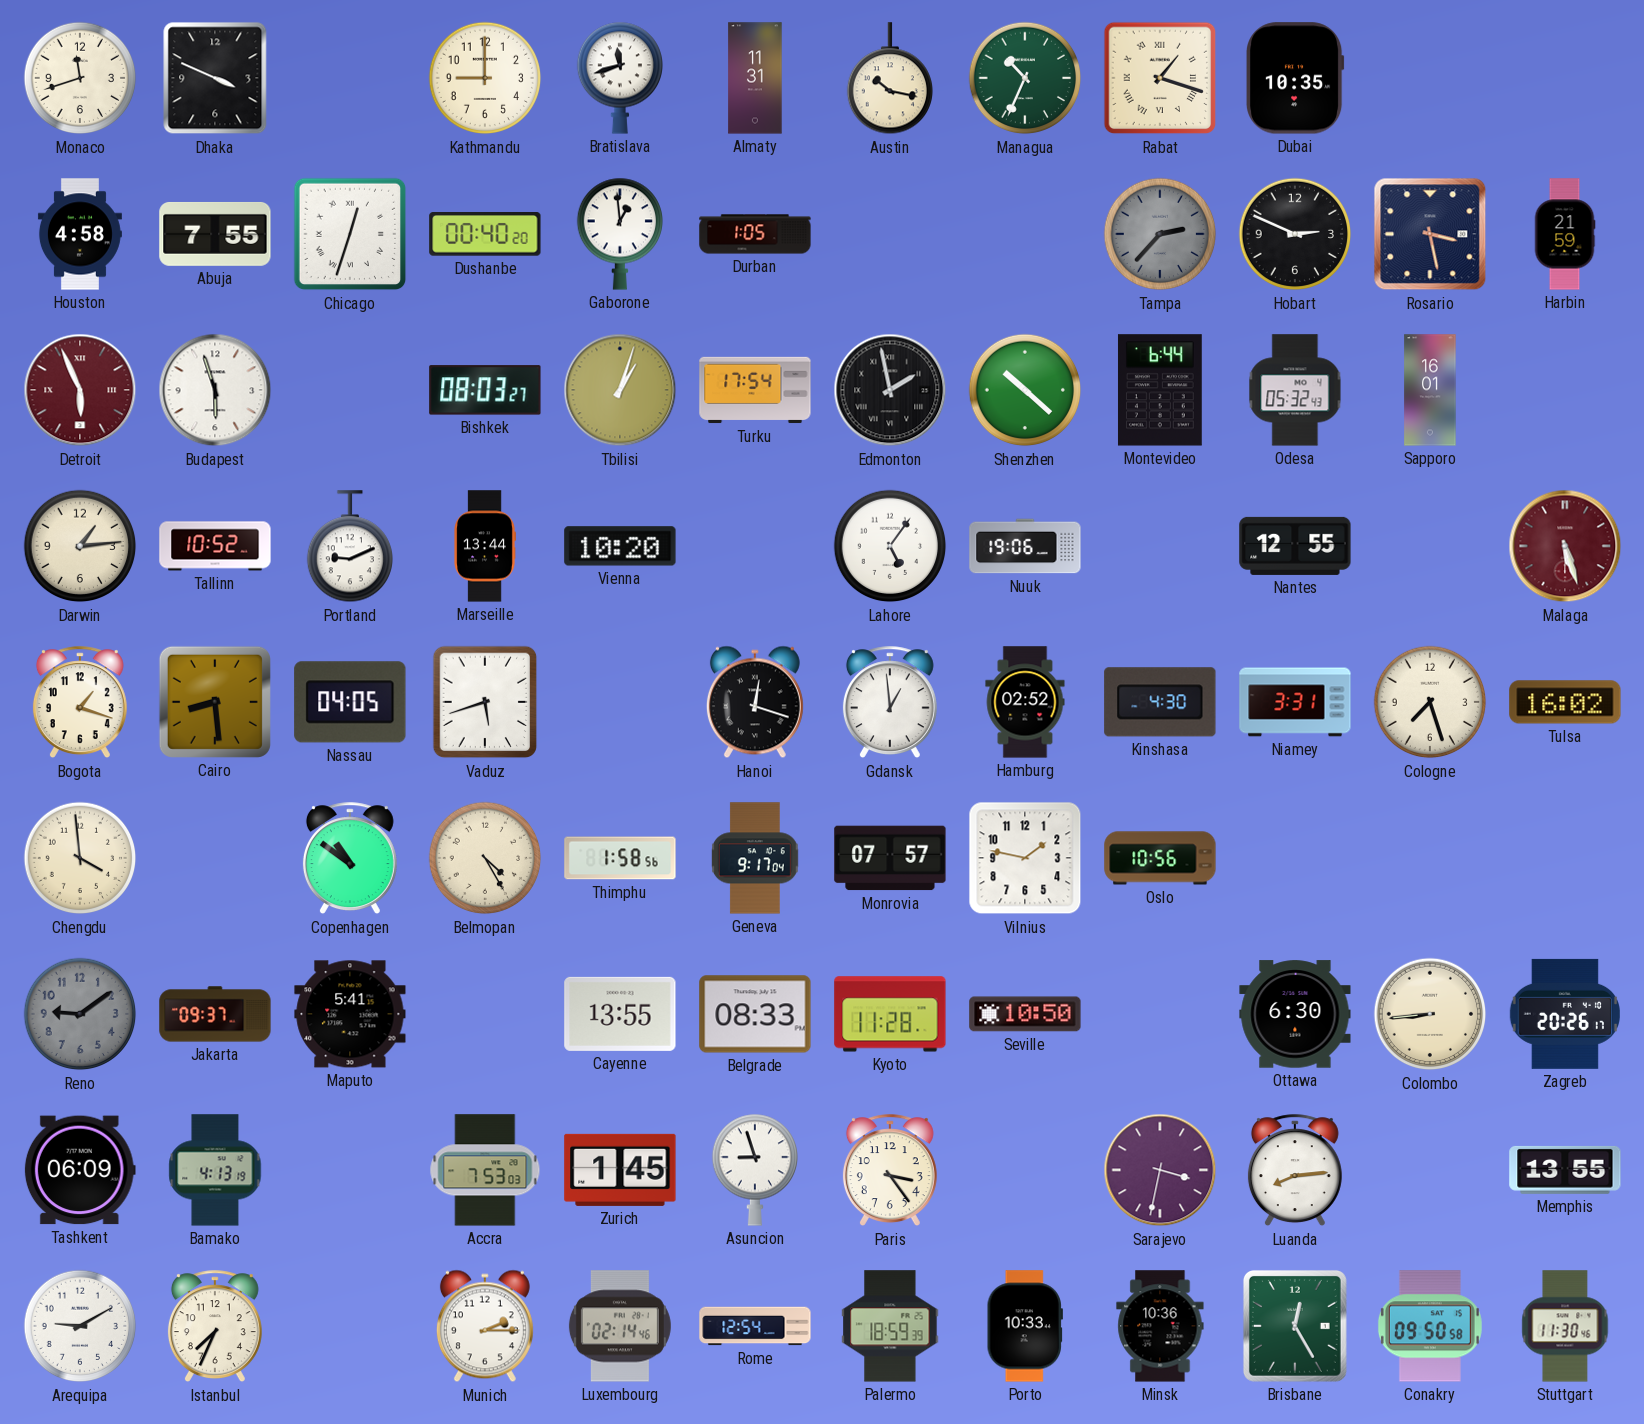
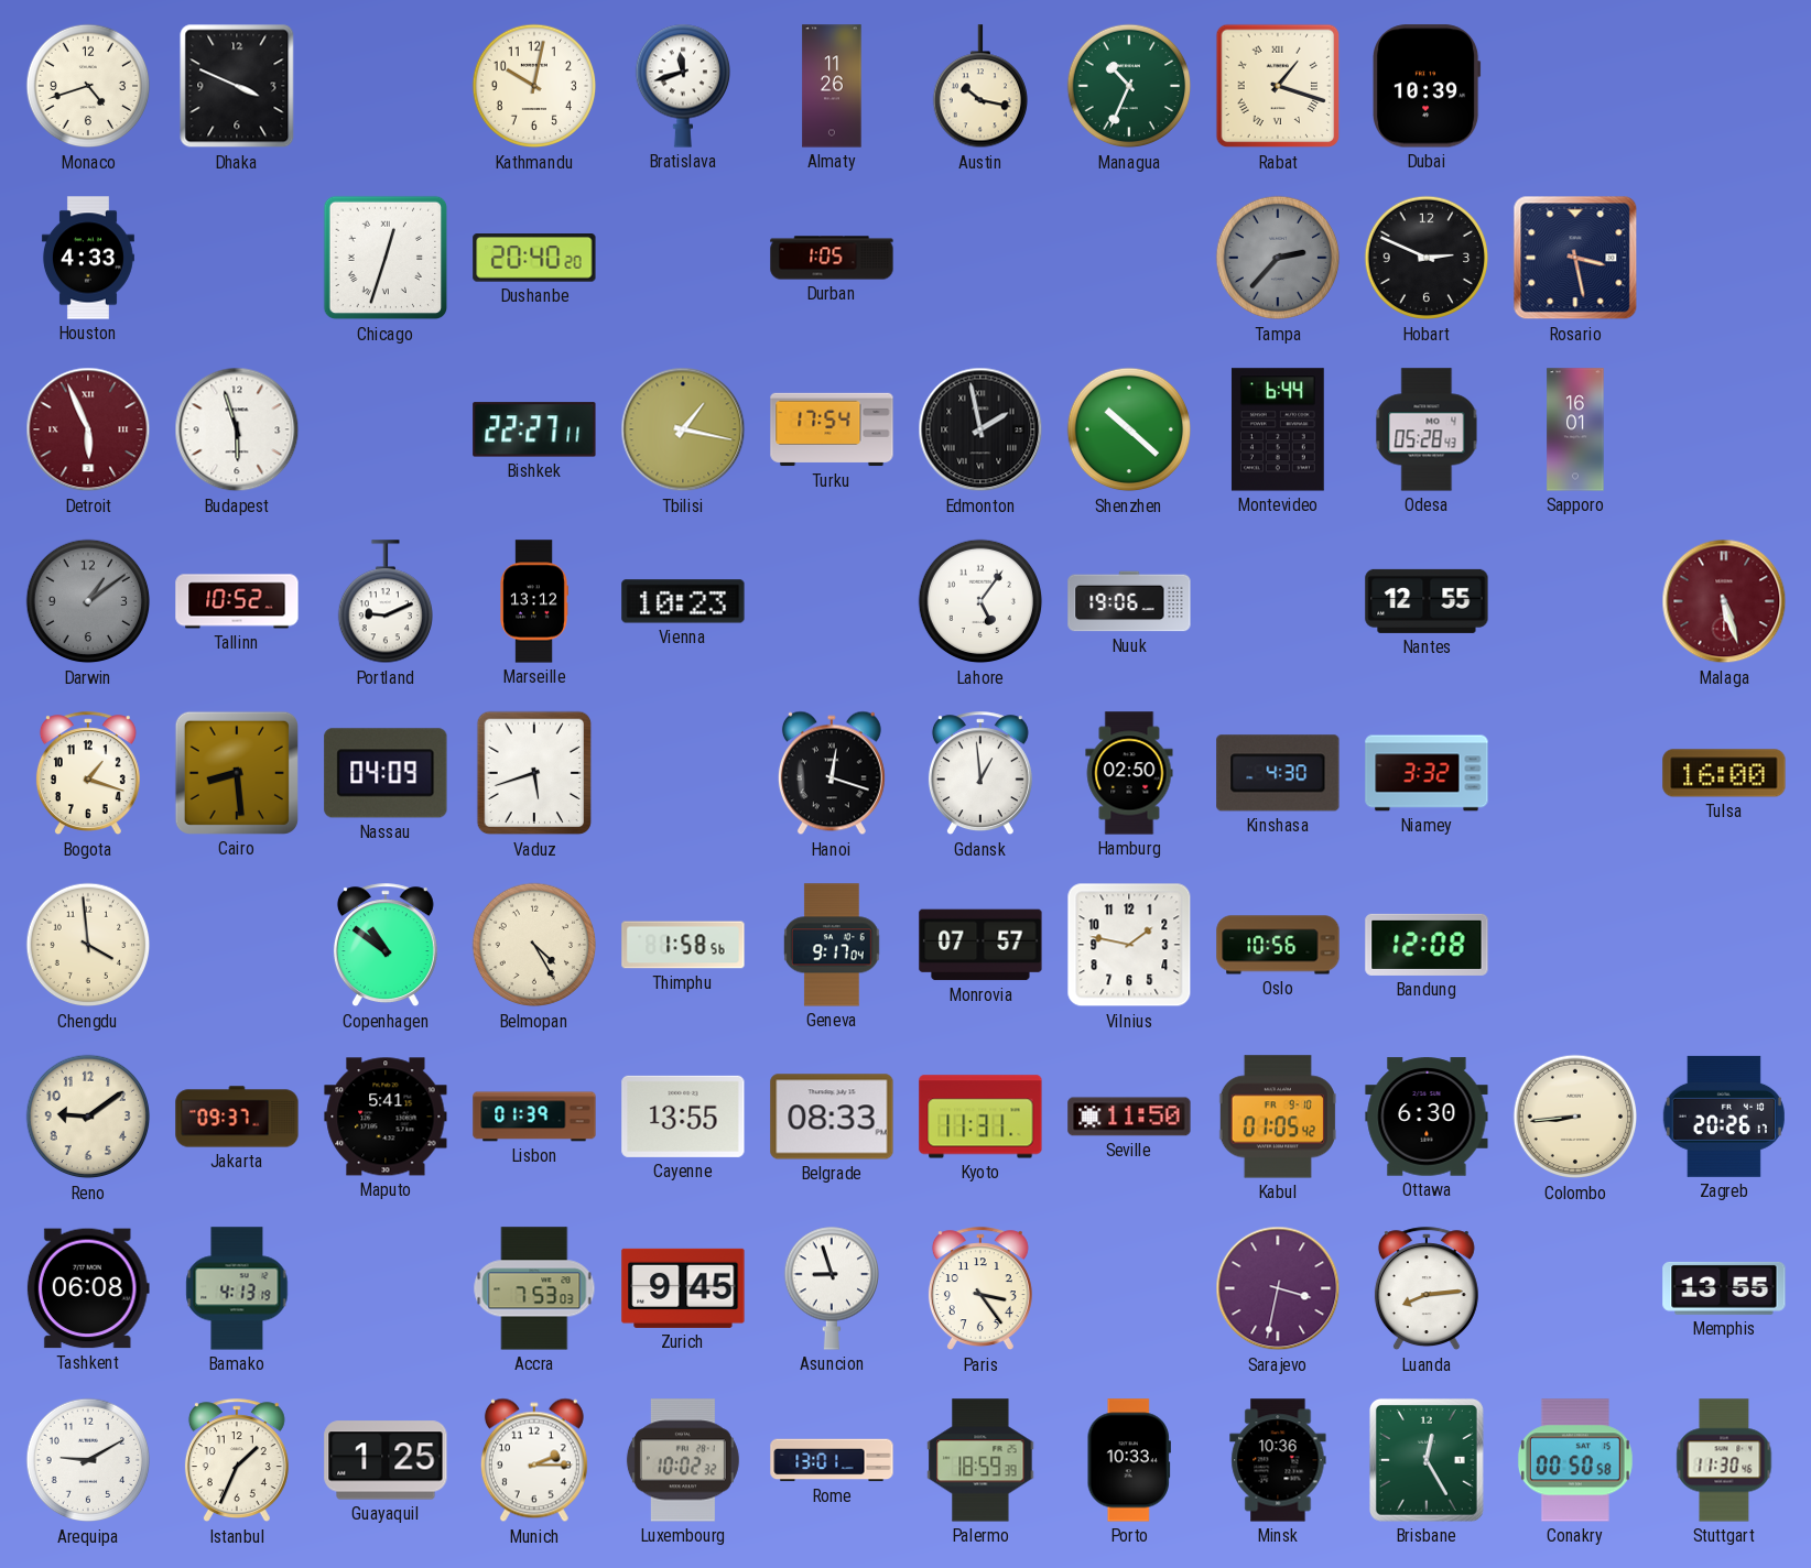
Monaco: 11:42 -> 4:42
Kathmandu: 9:00 -> 10:02
Almaty: 11:31 -> 11:26
Dubai: 10:35 -> 10:39
Houston: 4:58 -> 4:33
Abuja: 7:55 -> none
Dushanbe: 00:40 -> 20:40
Gaborone: 12:59 -> none
Harbin: 21:59 -> none
Bishkek: 08:03 -> 22:27
Tbilisi: 1:03 -> 1:17
Odesa: 05:32 -> 05:28
Darwin: 1:14 -> 1:09
Darwin dial: cream -> grey
Marseille: 13:44 -> 13:12
Vienna: 10:20 -> 10:23
Nassau: 04:05 -> 04:09
Hamburg: 02:52 -> 02:50
Niamey: 3:31 -> 3:32
Cologne: 7:27 -> none
Tulsa: 16:02 -> 16:00
Bandung: none -> 12:08
Reno dial: grey -> cream
Lisbon: none -> 01:39
Kyoto: 11:28 -> 11:31
Seville: 10:50 -> 11:50
Kabul: none -> 01:05
Tashkent: 06:09 -> 06:08
Zurich: 1:45 -> 9:45
Istanbul: 7:34 -> 1:34
Guayaquil: none -> 1:25
Luxembourg: 02:14 -> 10:02
Rome: 12:54 -> 13:01
Conakry: 09:50 -> 00:50
